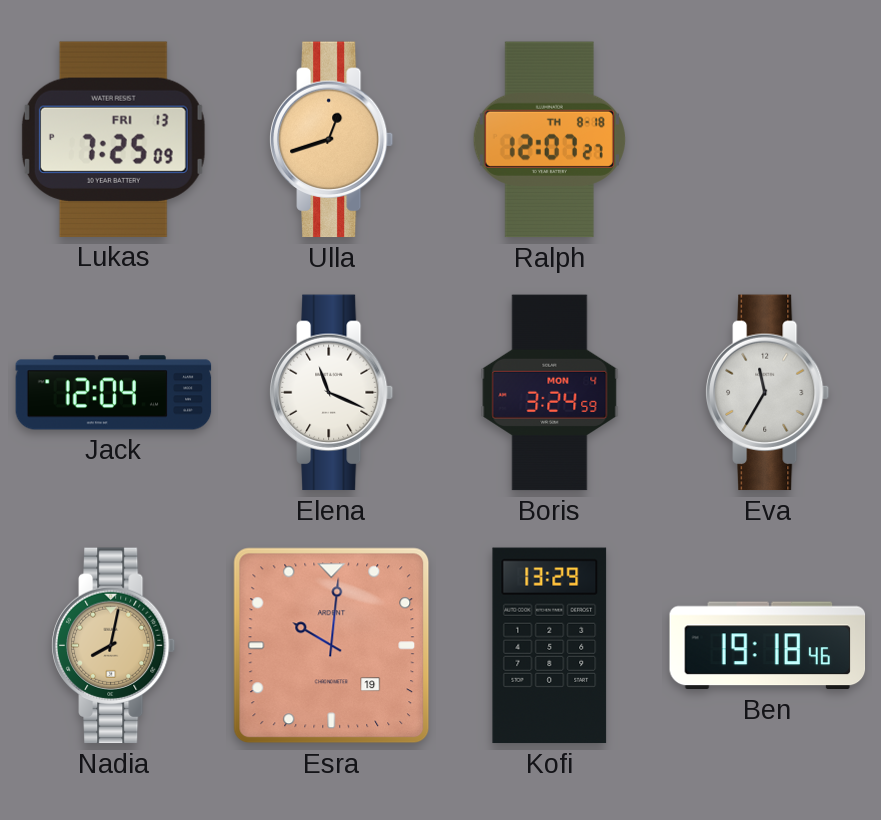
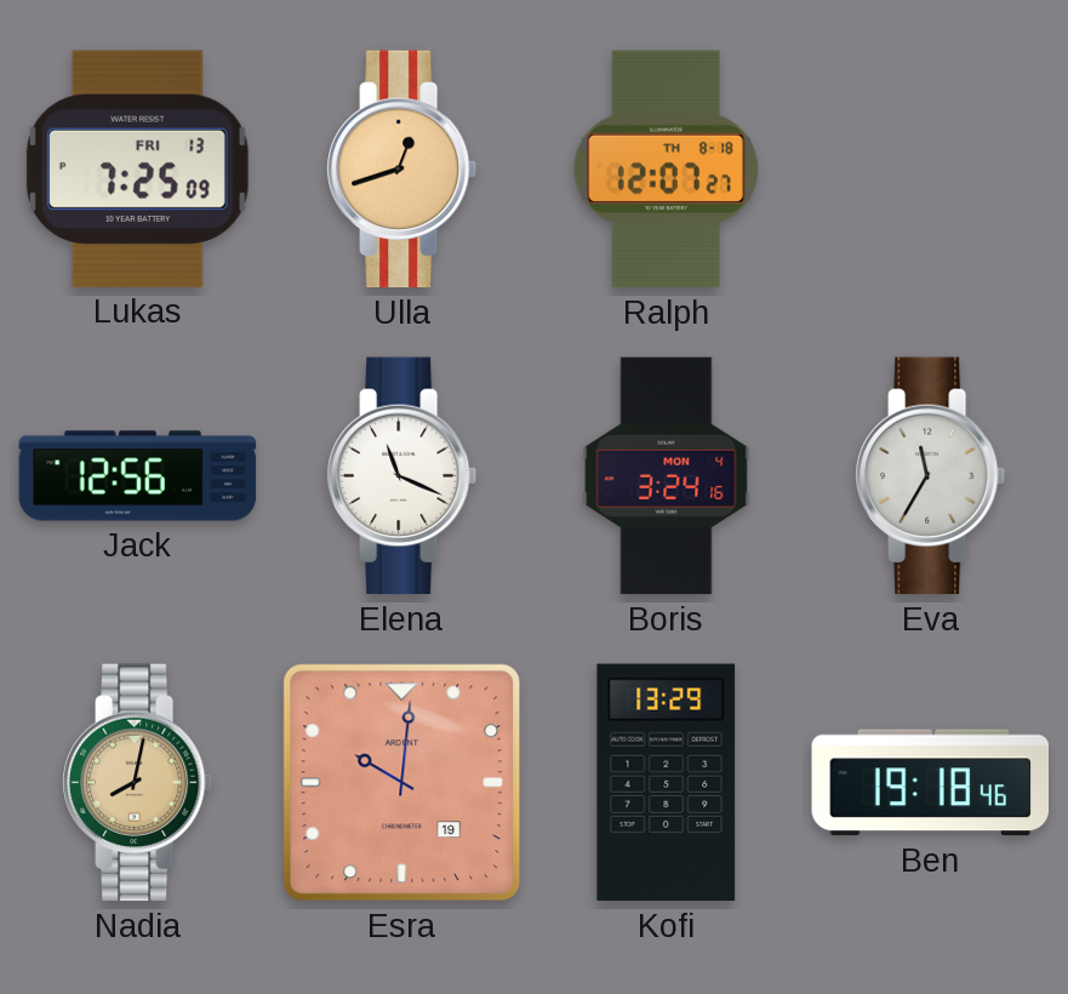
Jack: 12:04 -> 12:56
Boris: 3:24:59 -> 3:24:16
